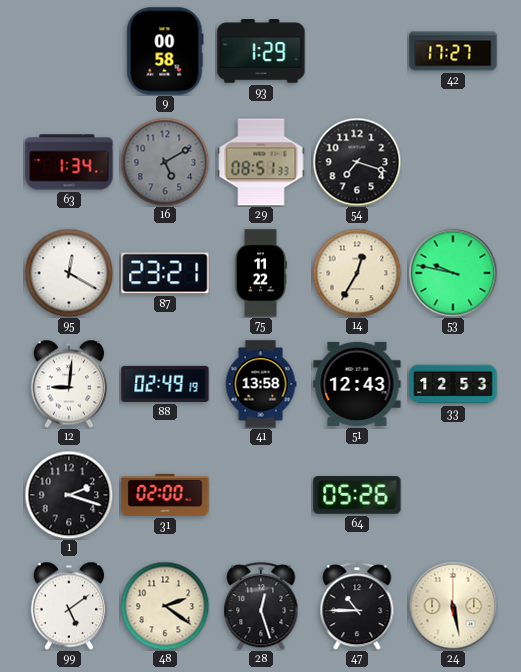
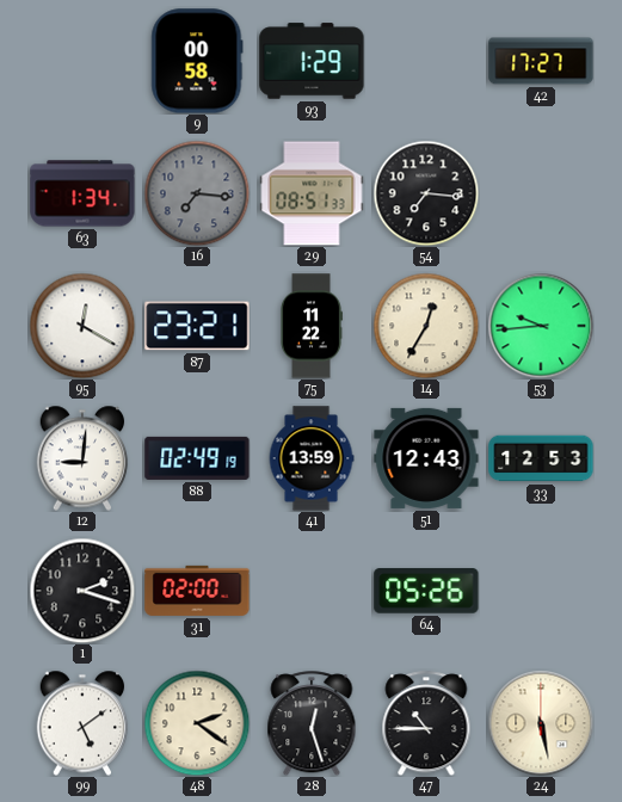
16: 5:10 -> 7:16
54: 7:18 -> 7:16
53: 9:47 -> 9:44
41: 13:58 -> 13:59
